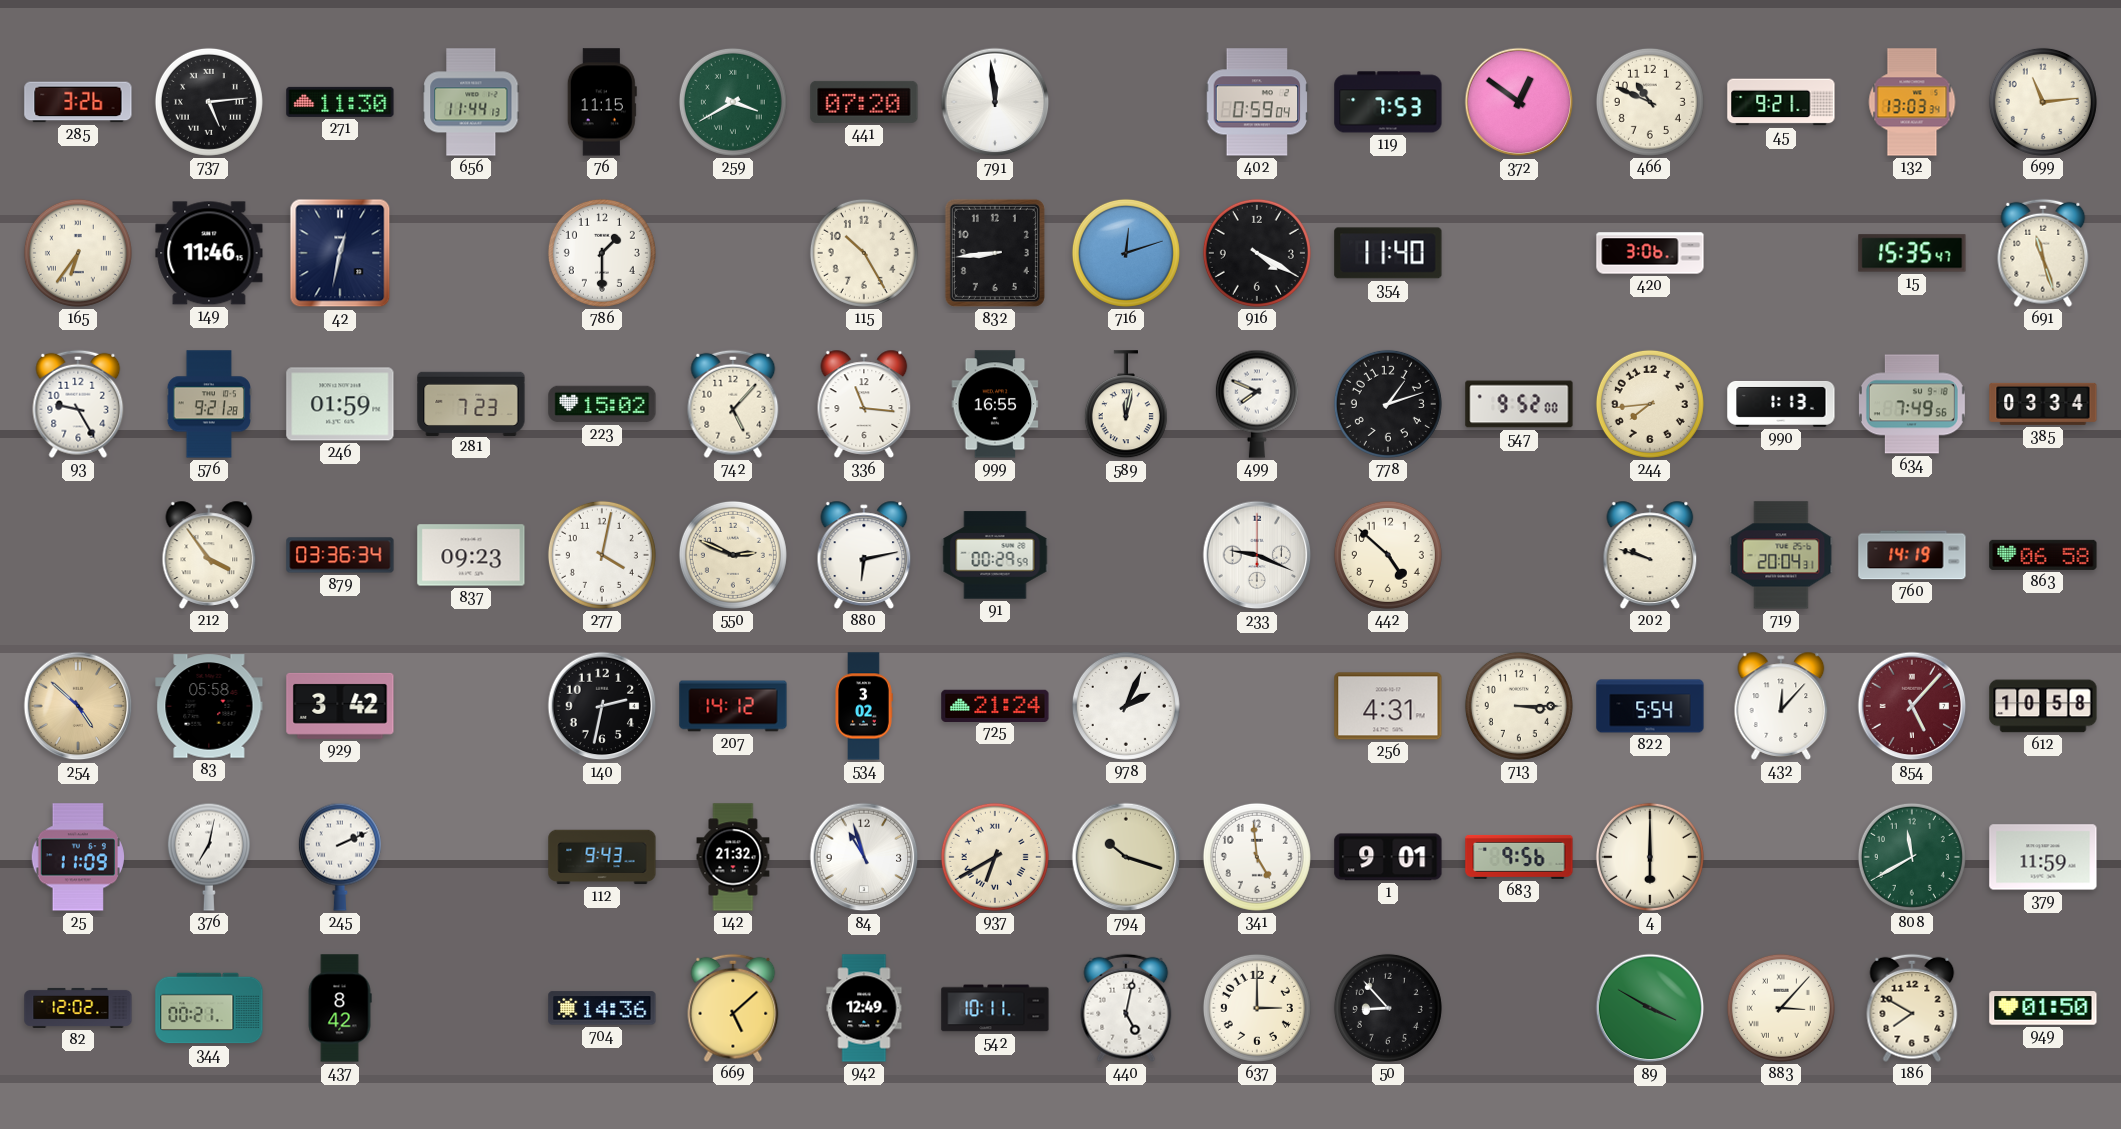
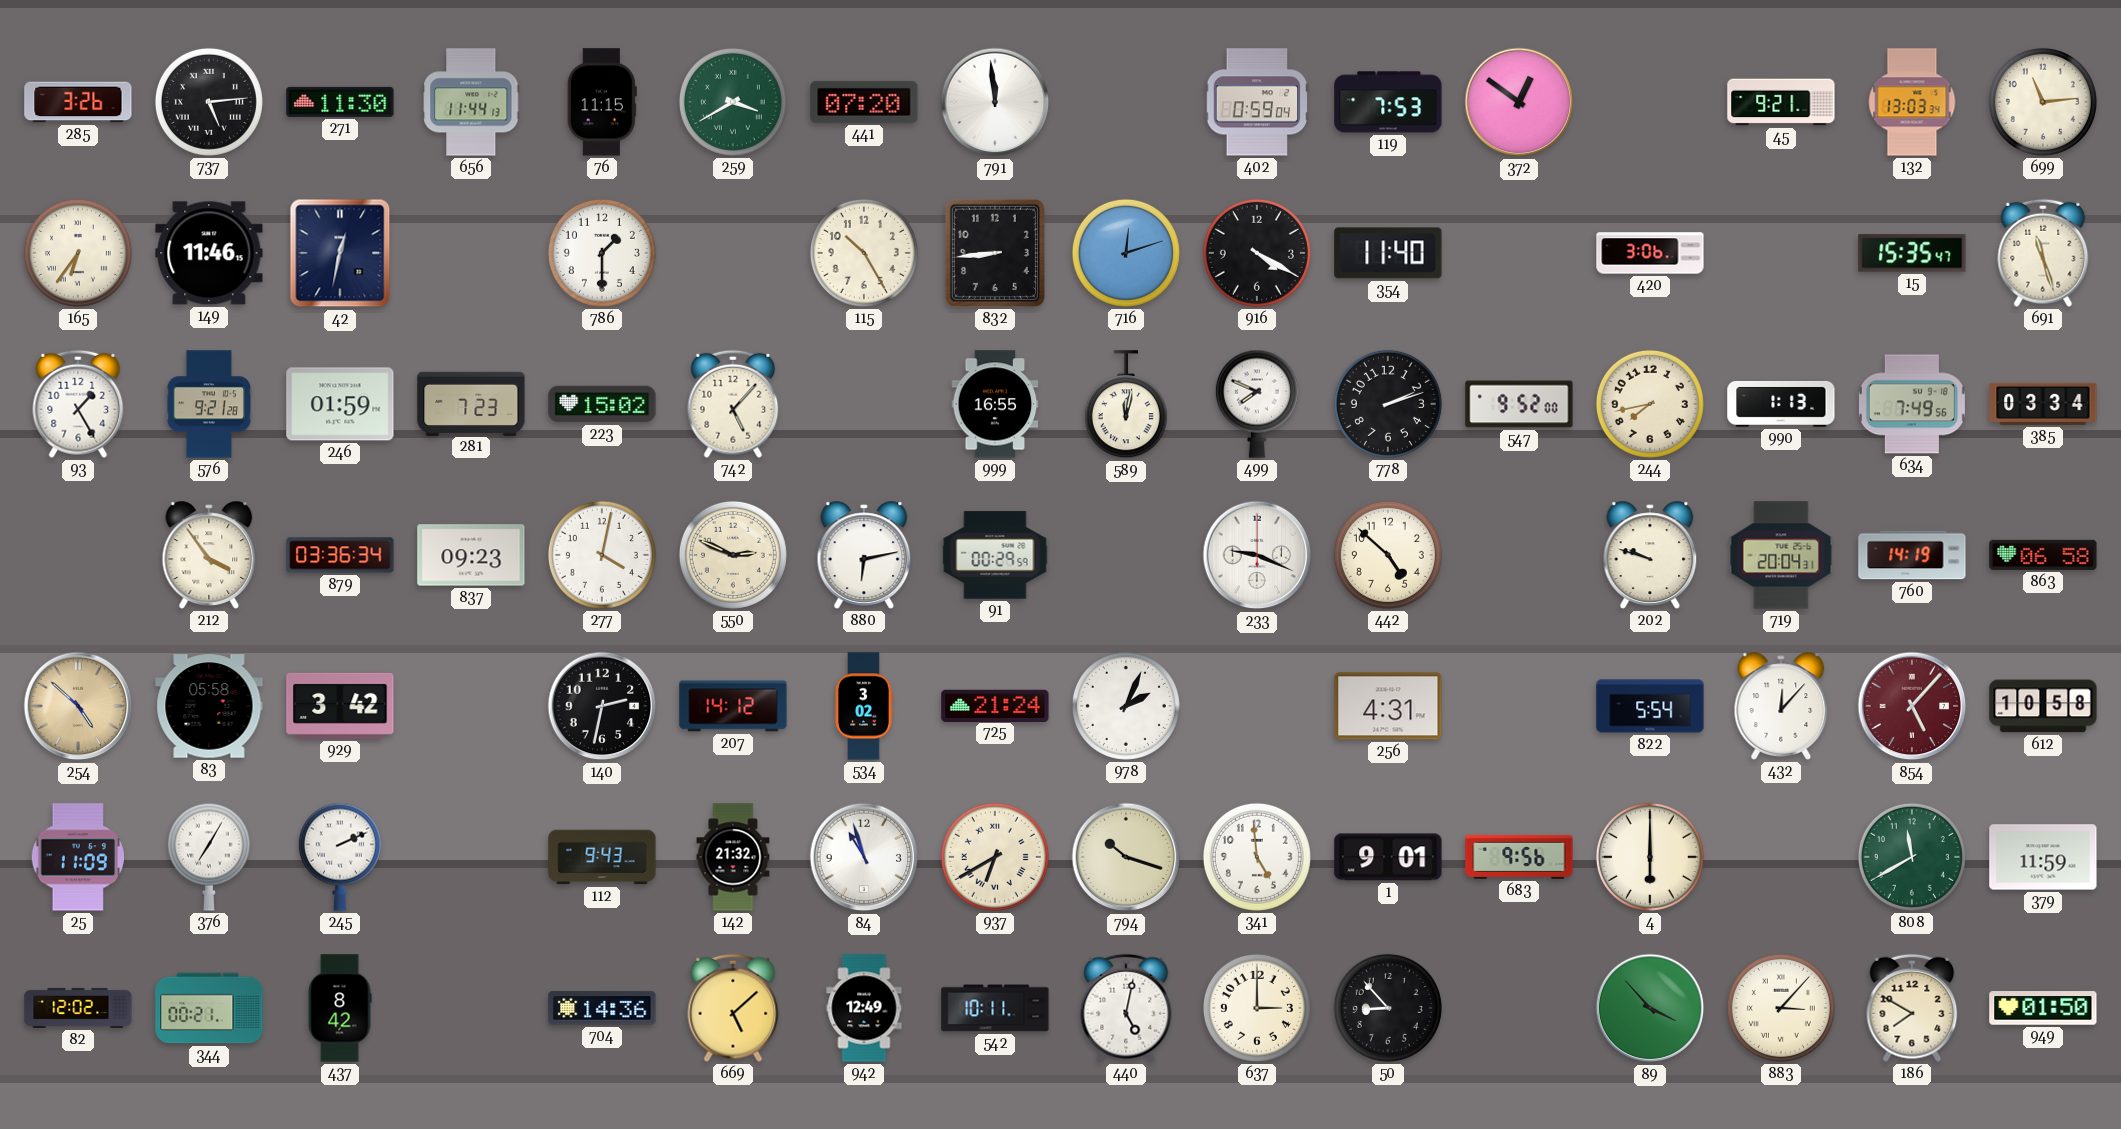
466: 10:49 -> none
93: 9:25 -> 1:25
336: 11:16 -> none
778: 1:12 -> 2:12
244: 7:44 -> 7:43
713: 3:15 -> none
376: 7:02 -> 7:05
89: 3:50 -> 3:53
